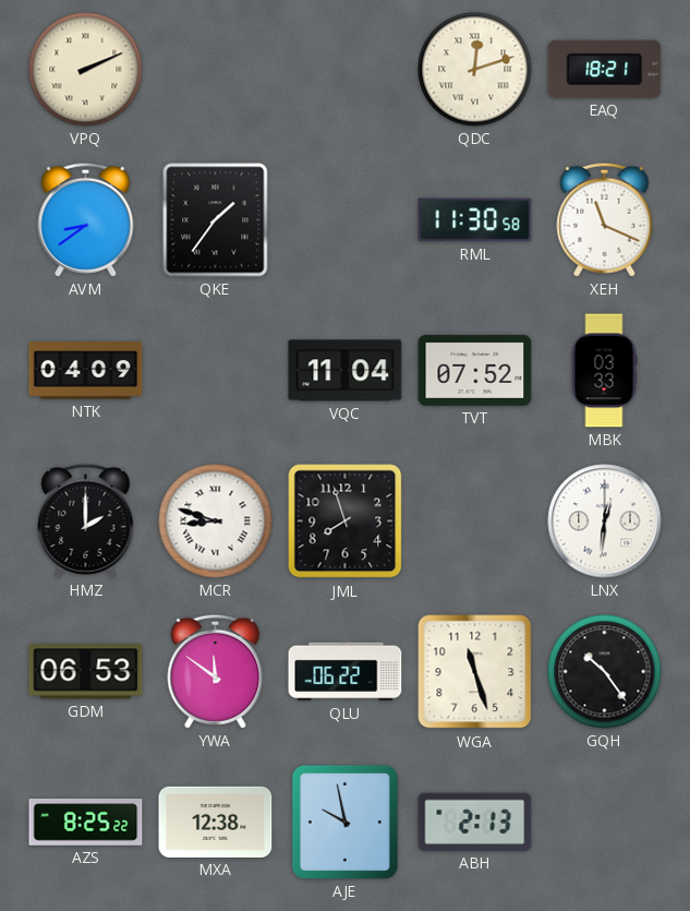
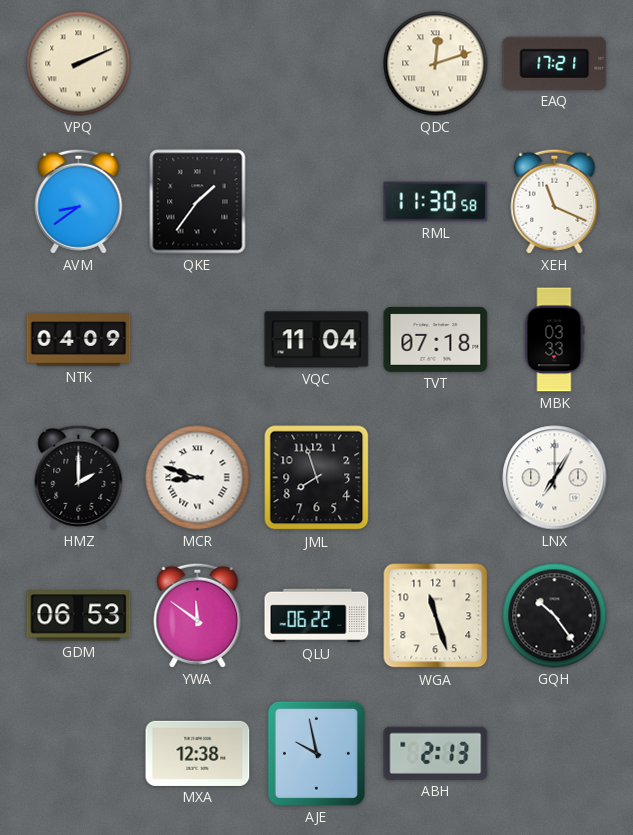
EAQ: 18:21 -> 17:21
TVT: 07:52 -> 07:18
LNX: 12:31 -> 7:05
AZS: 8:25 -> none
